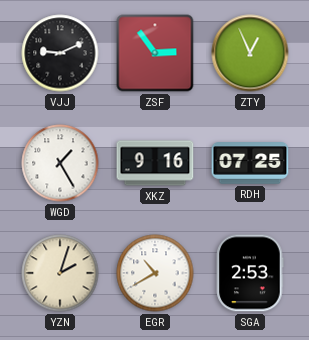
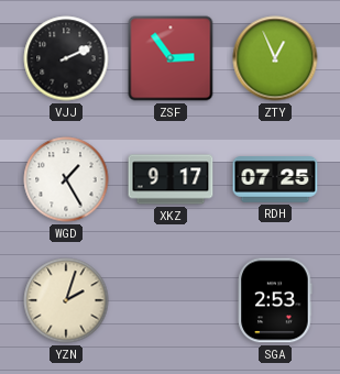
VJJ: 9:11 -> 2:11
XKZ: 9:16 -> 9:17
EGR: 10:40 -> none
